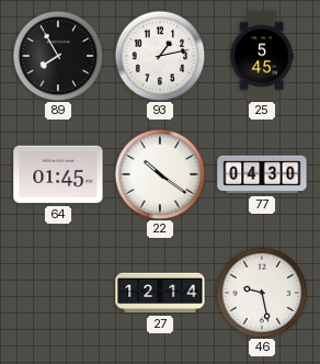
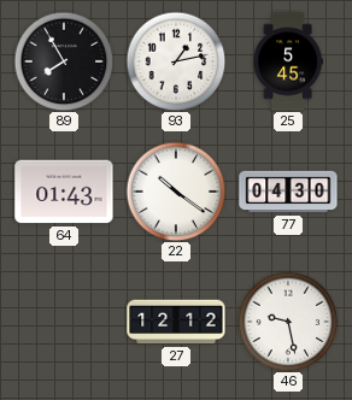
64: 01:45 -> 01:43
27: 12:14 -> 12:12
